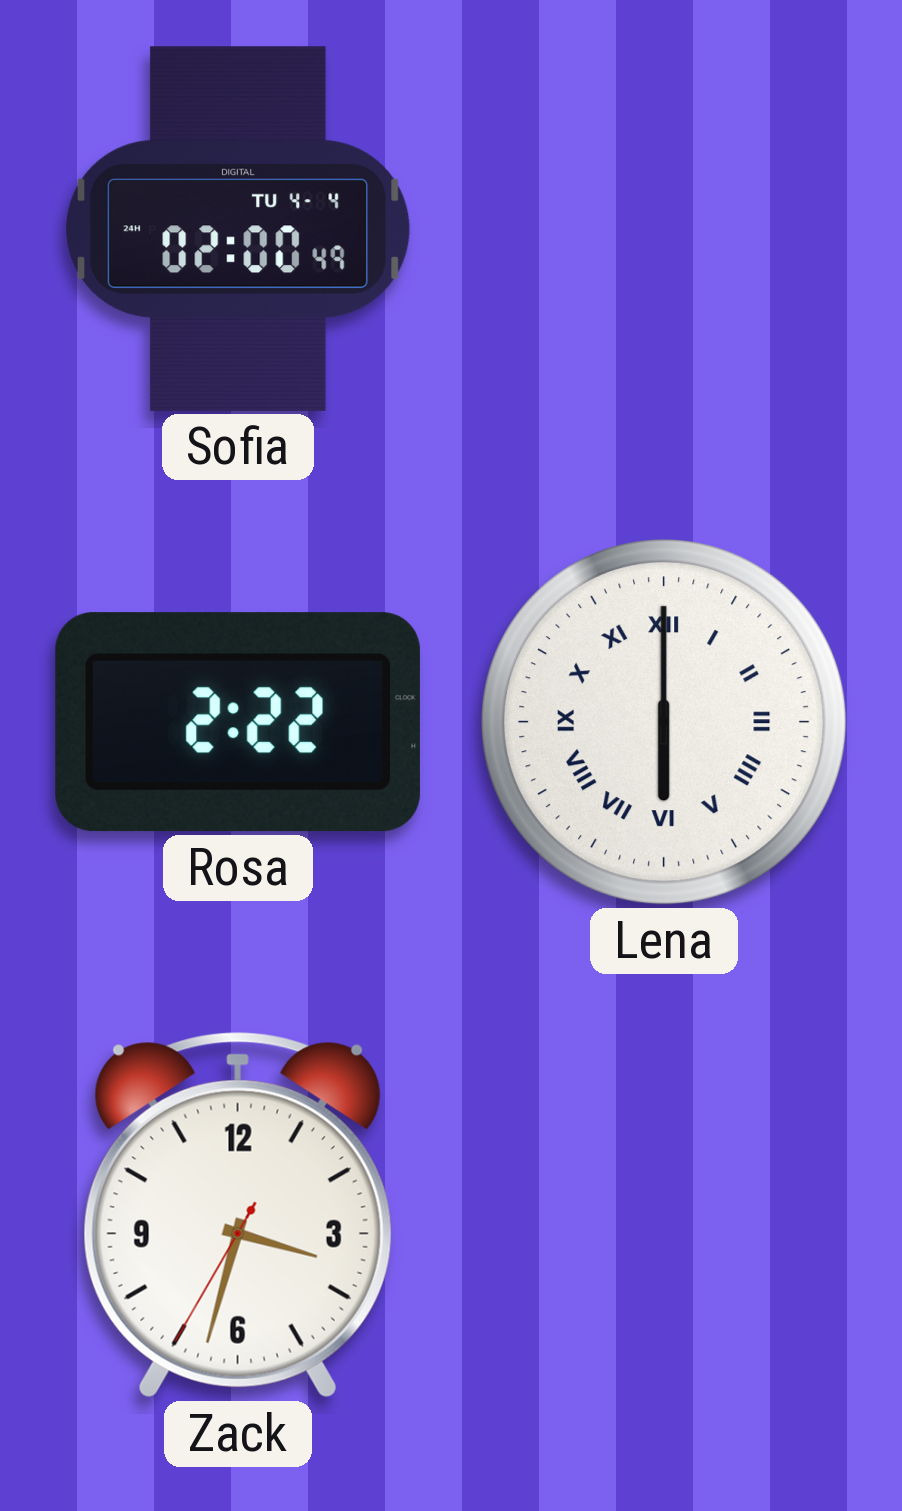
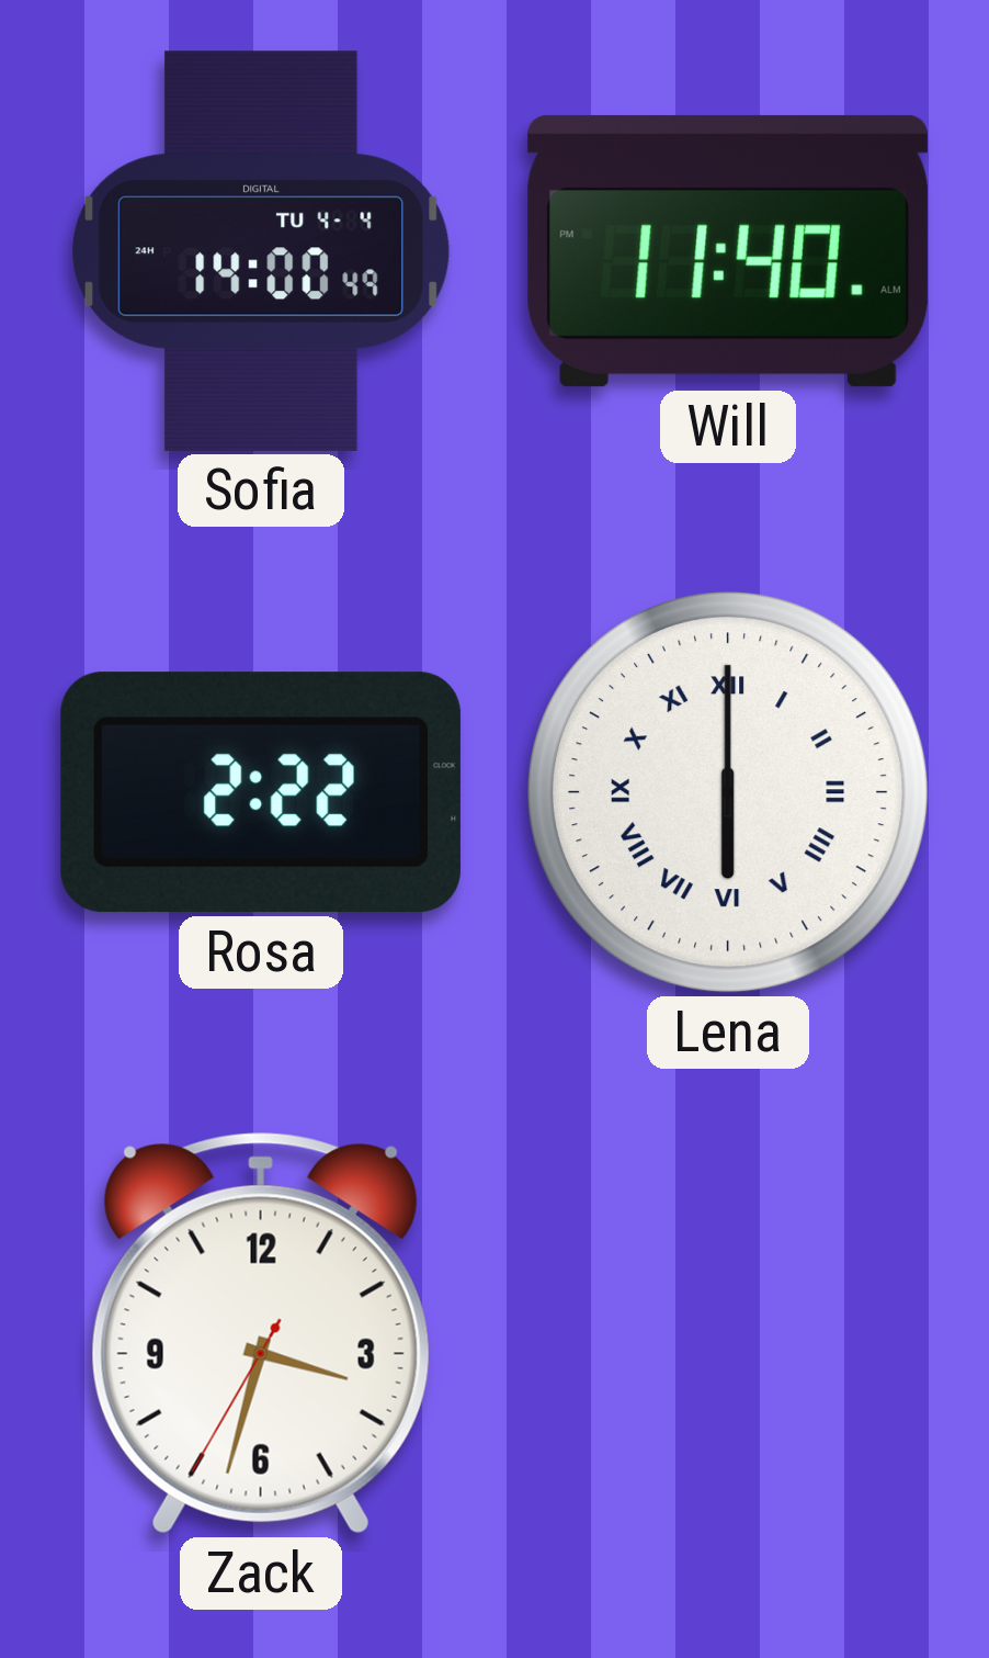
Sofia: 02:00 -> 14:00
Will: none -> 11:40
